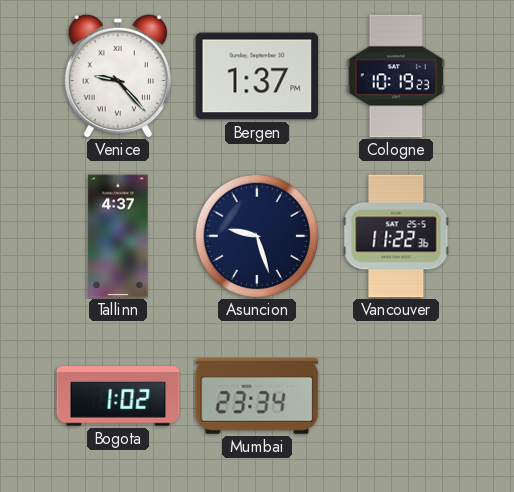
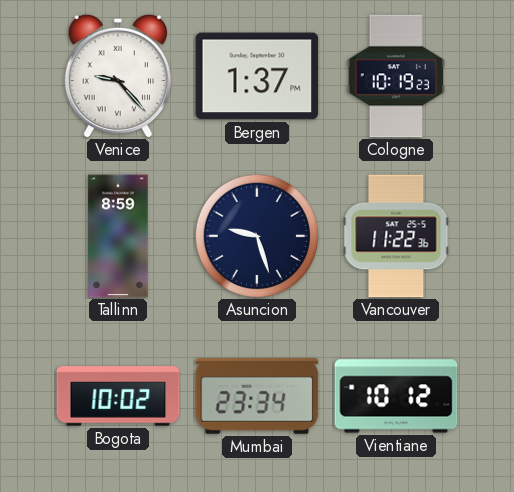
Tallinn: 4:37 -> 8:59
Bogota: 1:02 -> 10:02
Vientiane: none -> 10:12
